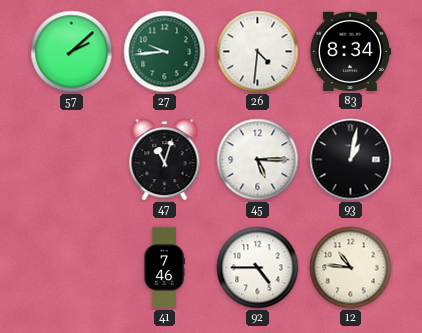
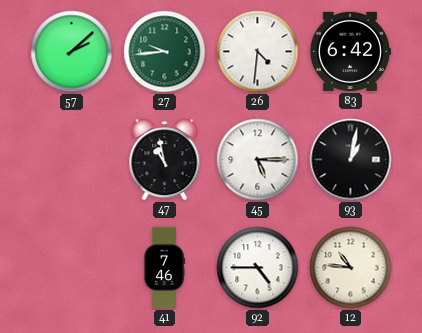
83: 8:34 -> 6:42
47: 11:03 -> 10:58
